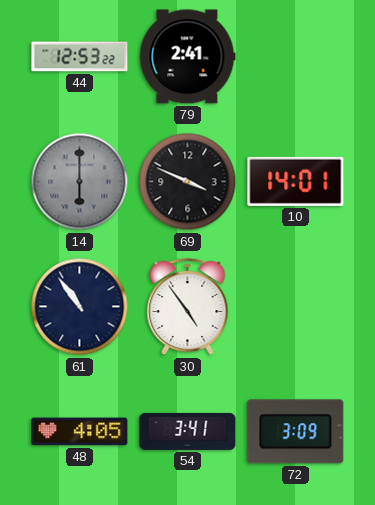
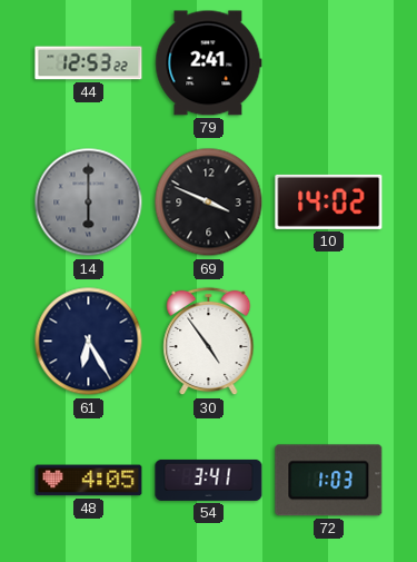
10: 14:01 -> 14:02
61: 10:54 -> 6:25
72: 3:09 -> 1:03
